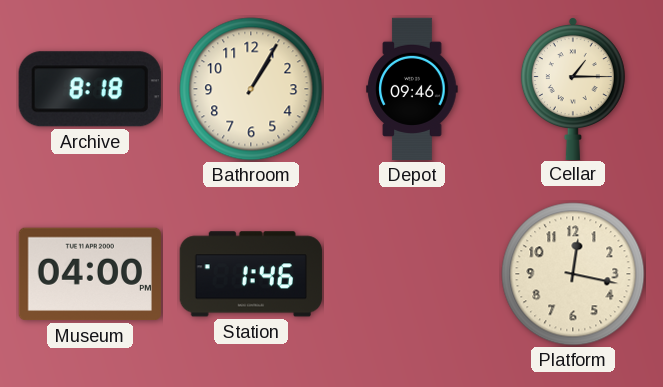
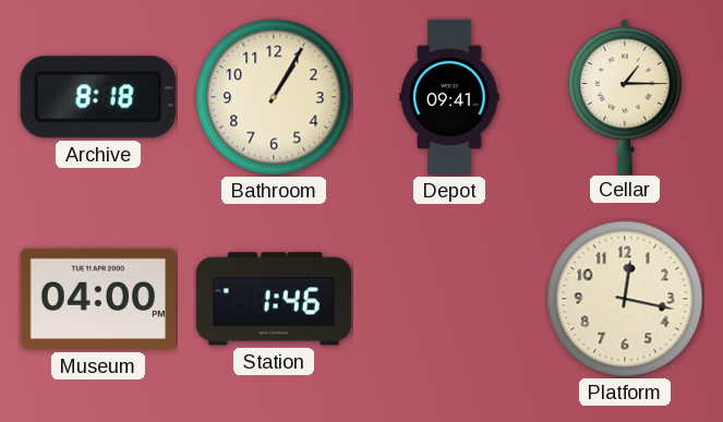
Depot: 09:46 -> 09:41
